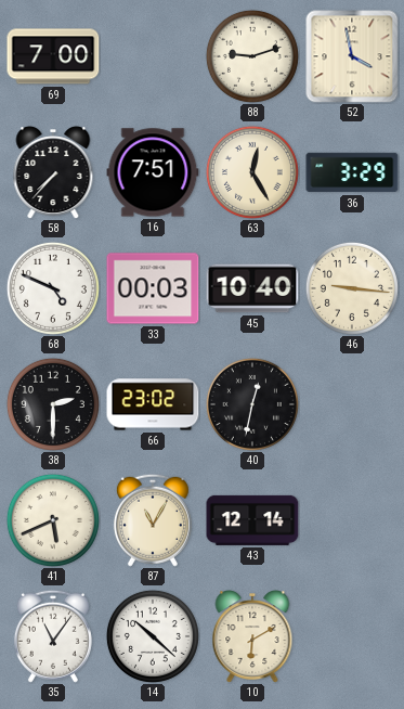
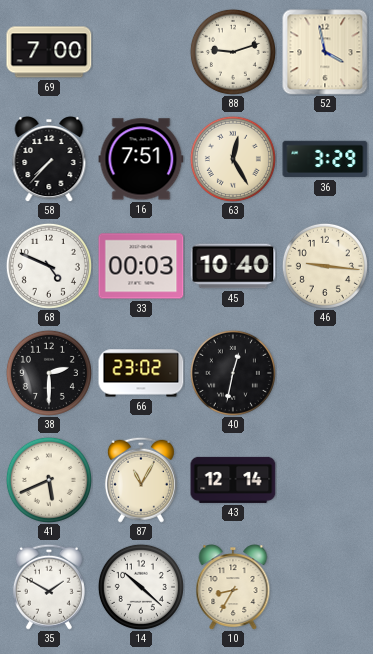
35: 11:06 -> 1:50
10: 6:10 -> 8:35
